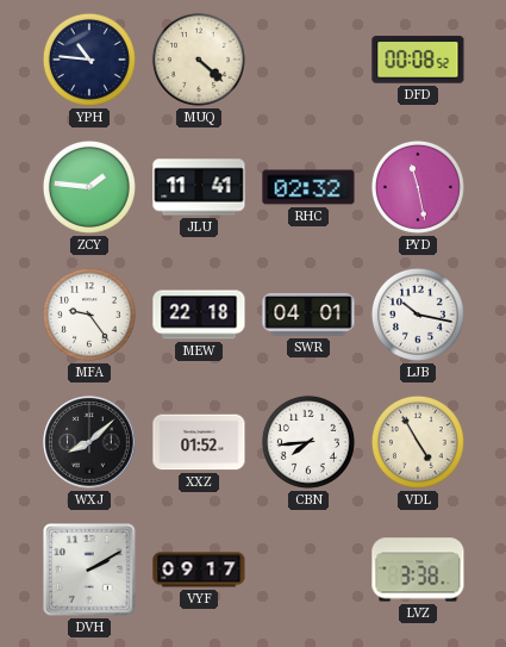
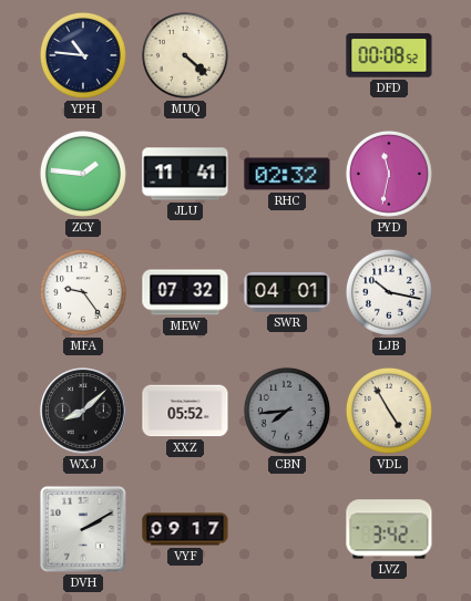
PYD: 11:28 -> 11:32
MEW: 22:18 -> 07:32
XXZ: 01:52 -> 05:52
CBN dial: white -> grey
LVZ: 3:38 -> 3:42
